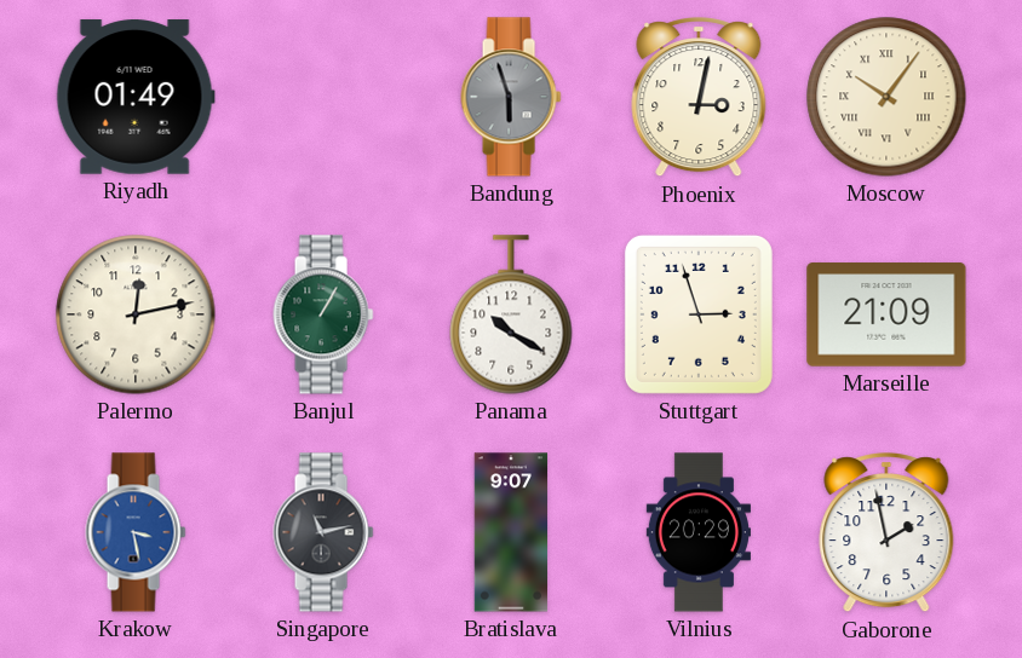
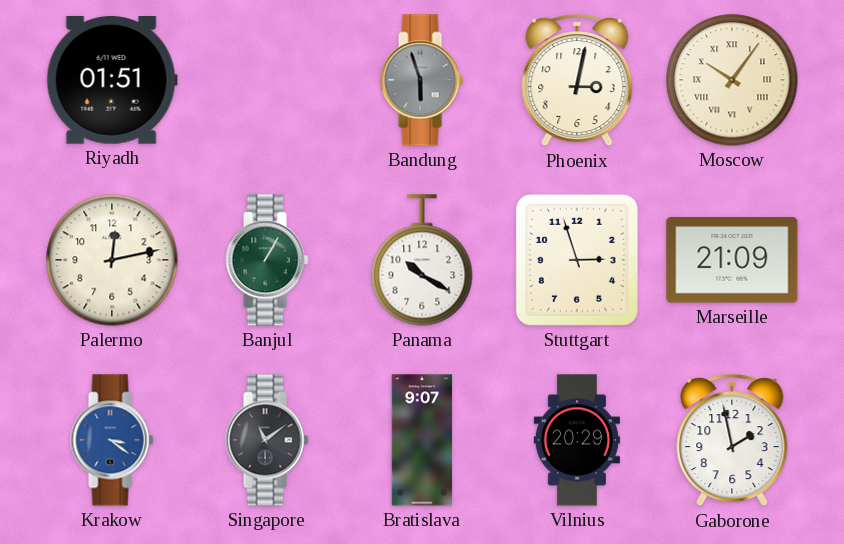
Riyadh: 01:49 -> 01:51
Krakow: 3:28 -> 3:21
Singapore: 11:13 -> 11:09
